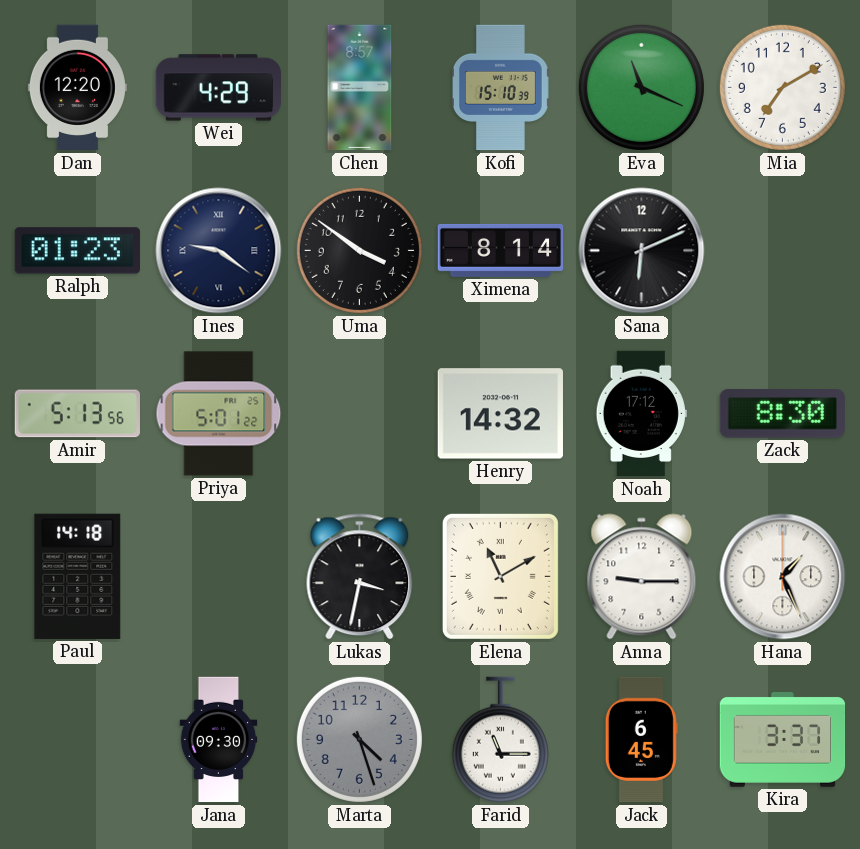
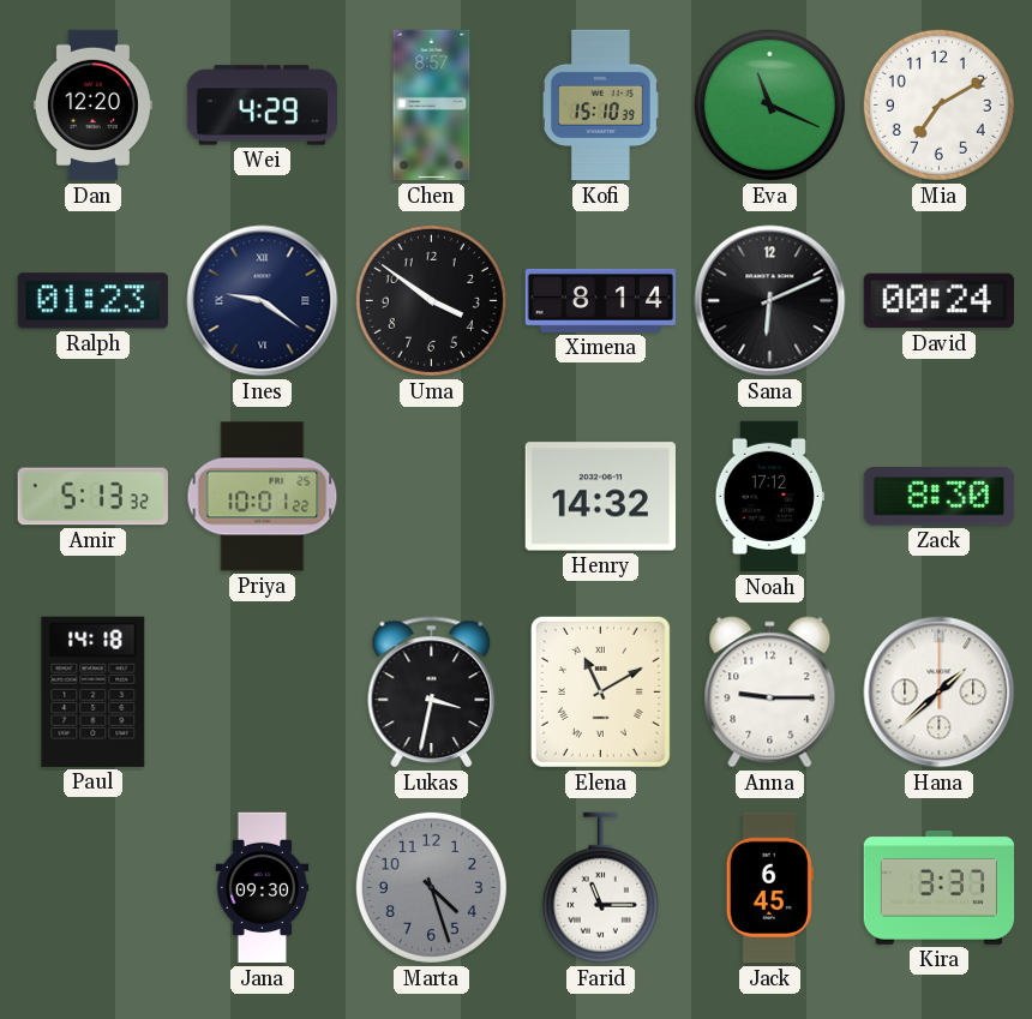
David: none -> 00:24
Amir: 5:13:56 -> 5:13:32
Priya: 5:01 -> 10:01
Hana: 1:26 -> 1:38
